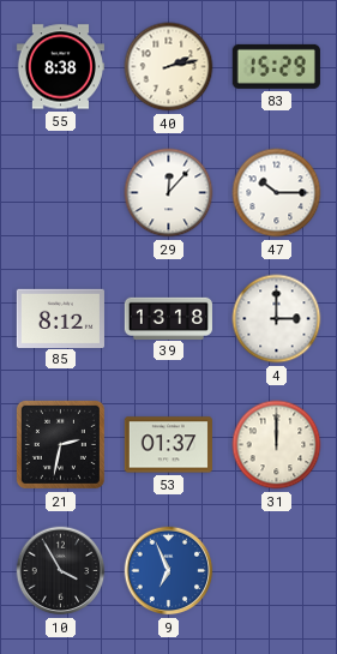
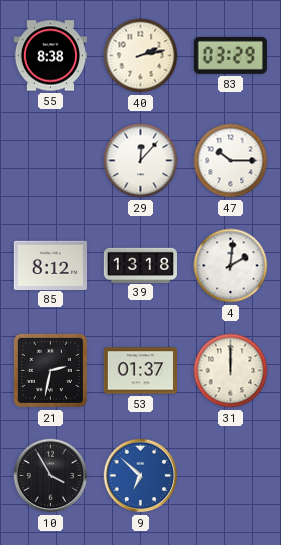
83: 15:29 -> 03:29
4: 3:00 -> 2:01
9: 6:56 -> 6:52
